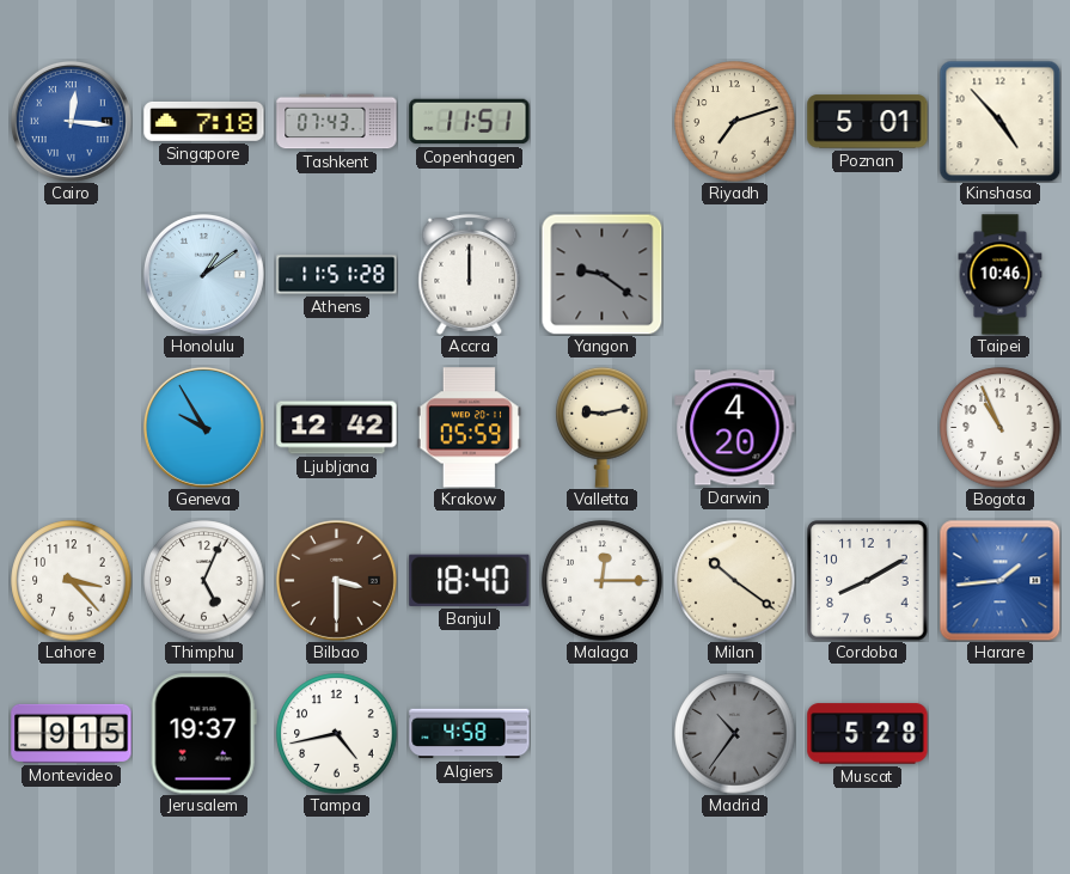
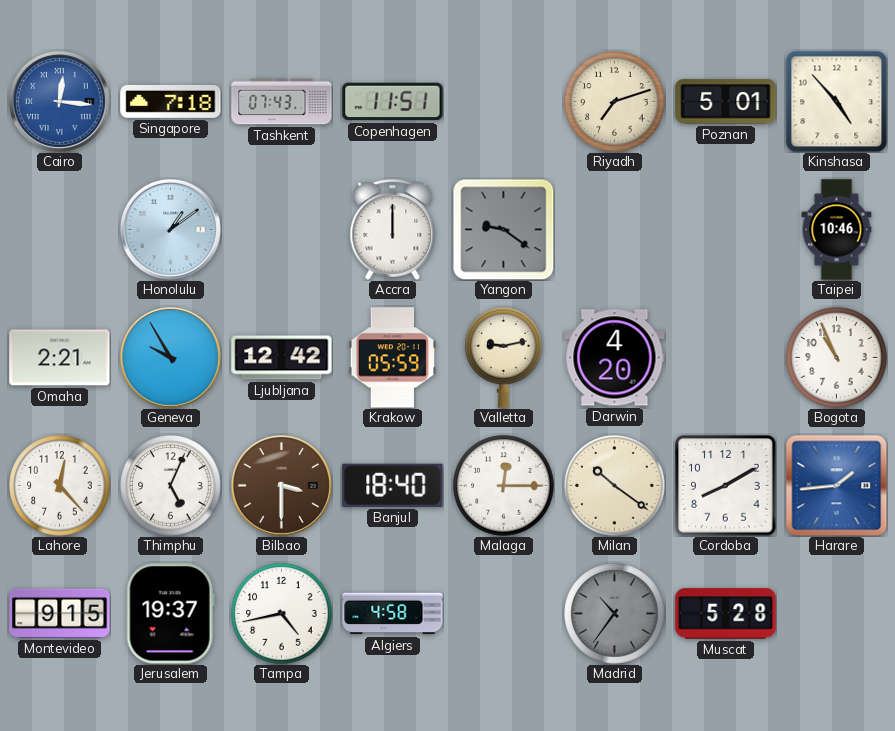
Athens: 11:51 -> none
Omaha: none -> 2:21
Lahore: 3:23 -> 12:23
